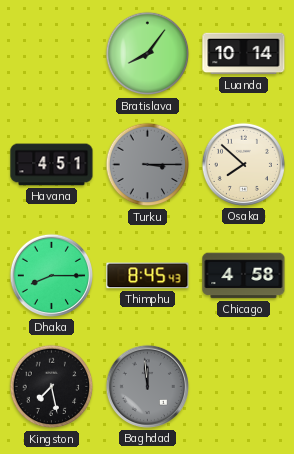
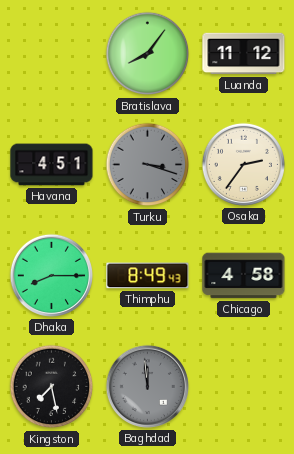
Luanda: 10:14 -> 11:12
Turku: 3:15 -> 3:18
Osaka: 7:52 -> 2:36
Thimphu: 8:45 -> 8:49
